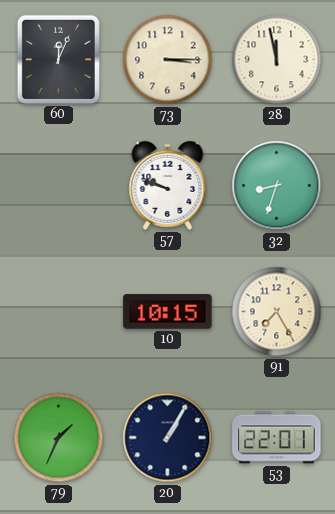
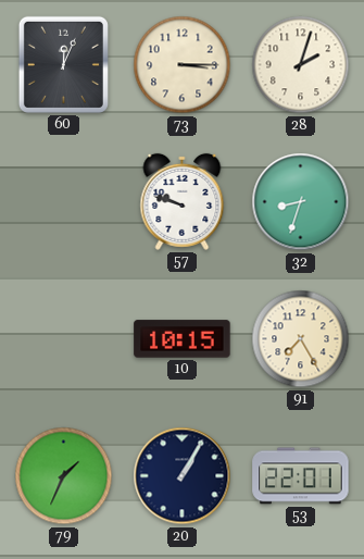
28: 11:58 -> 2:03
